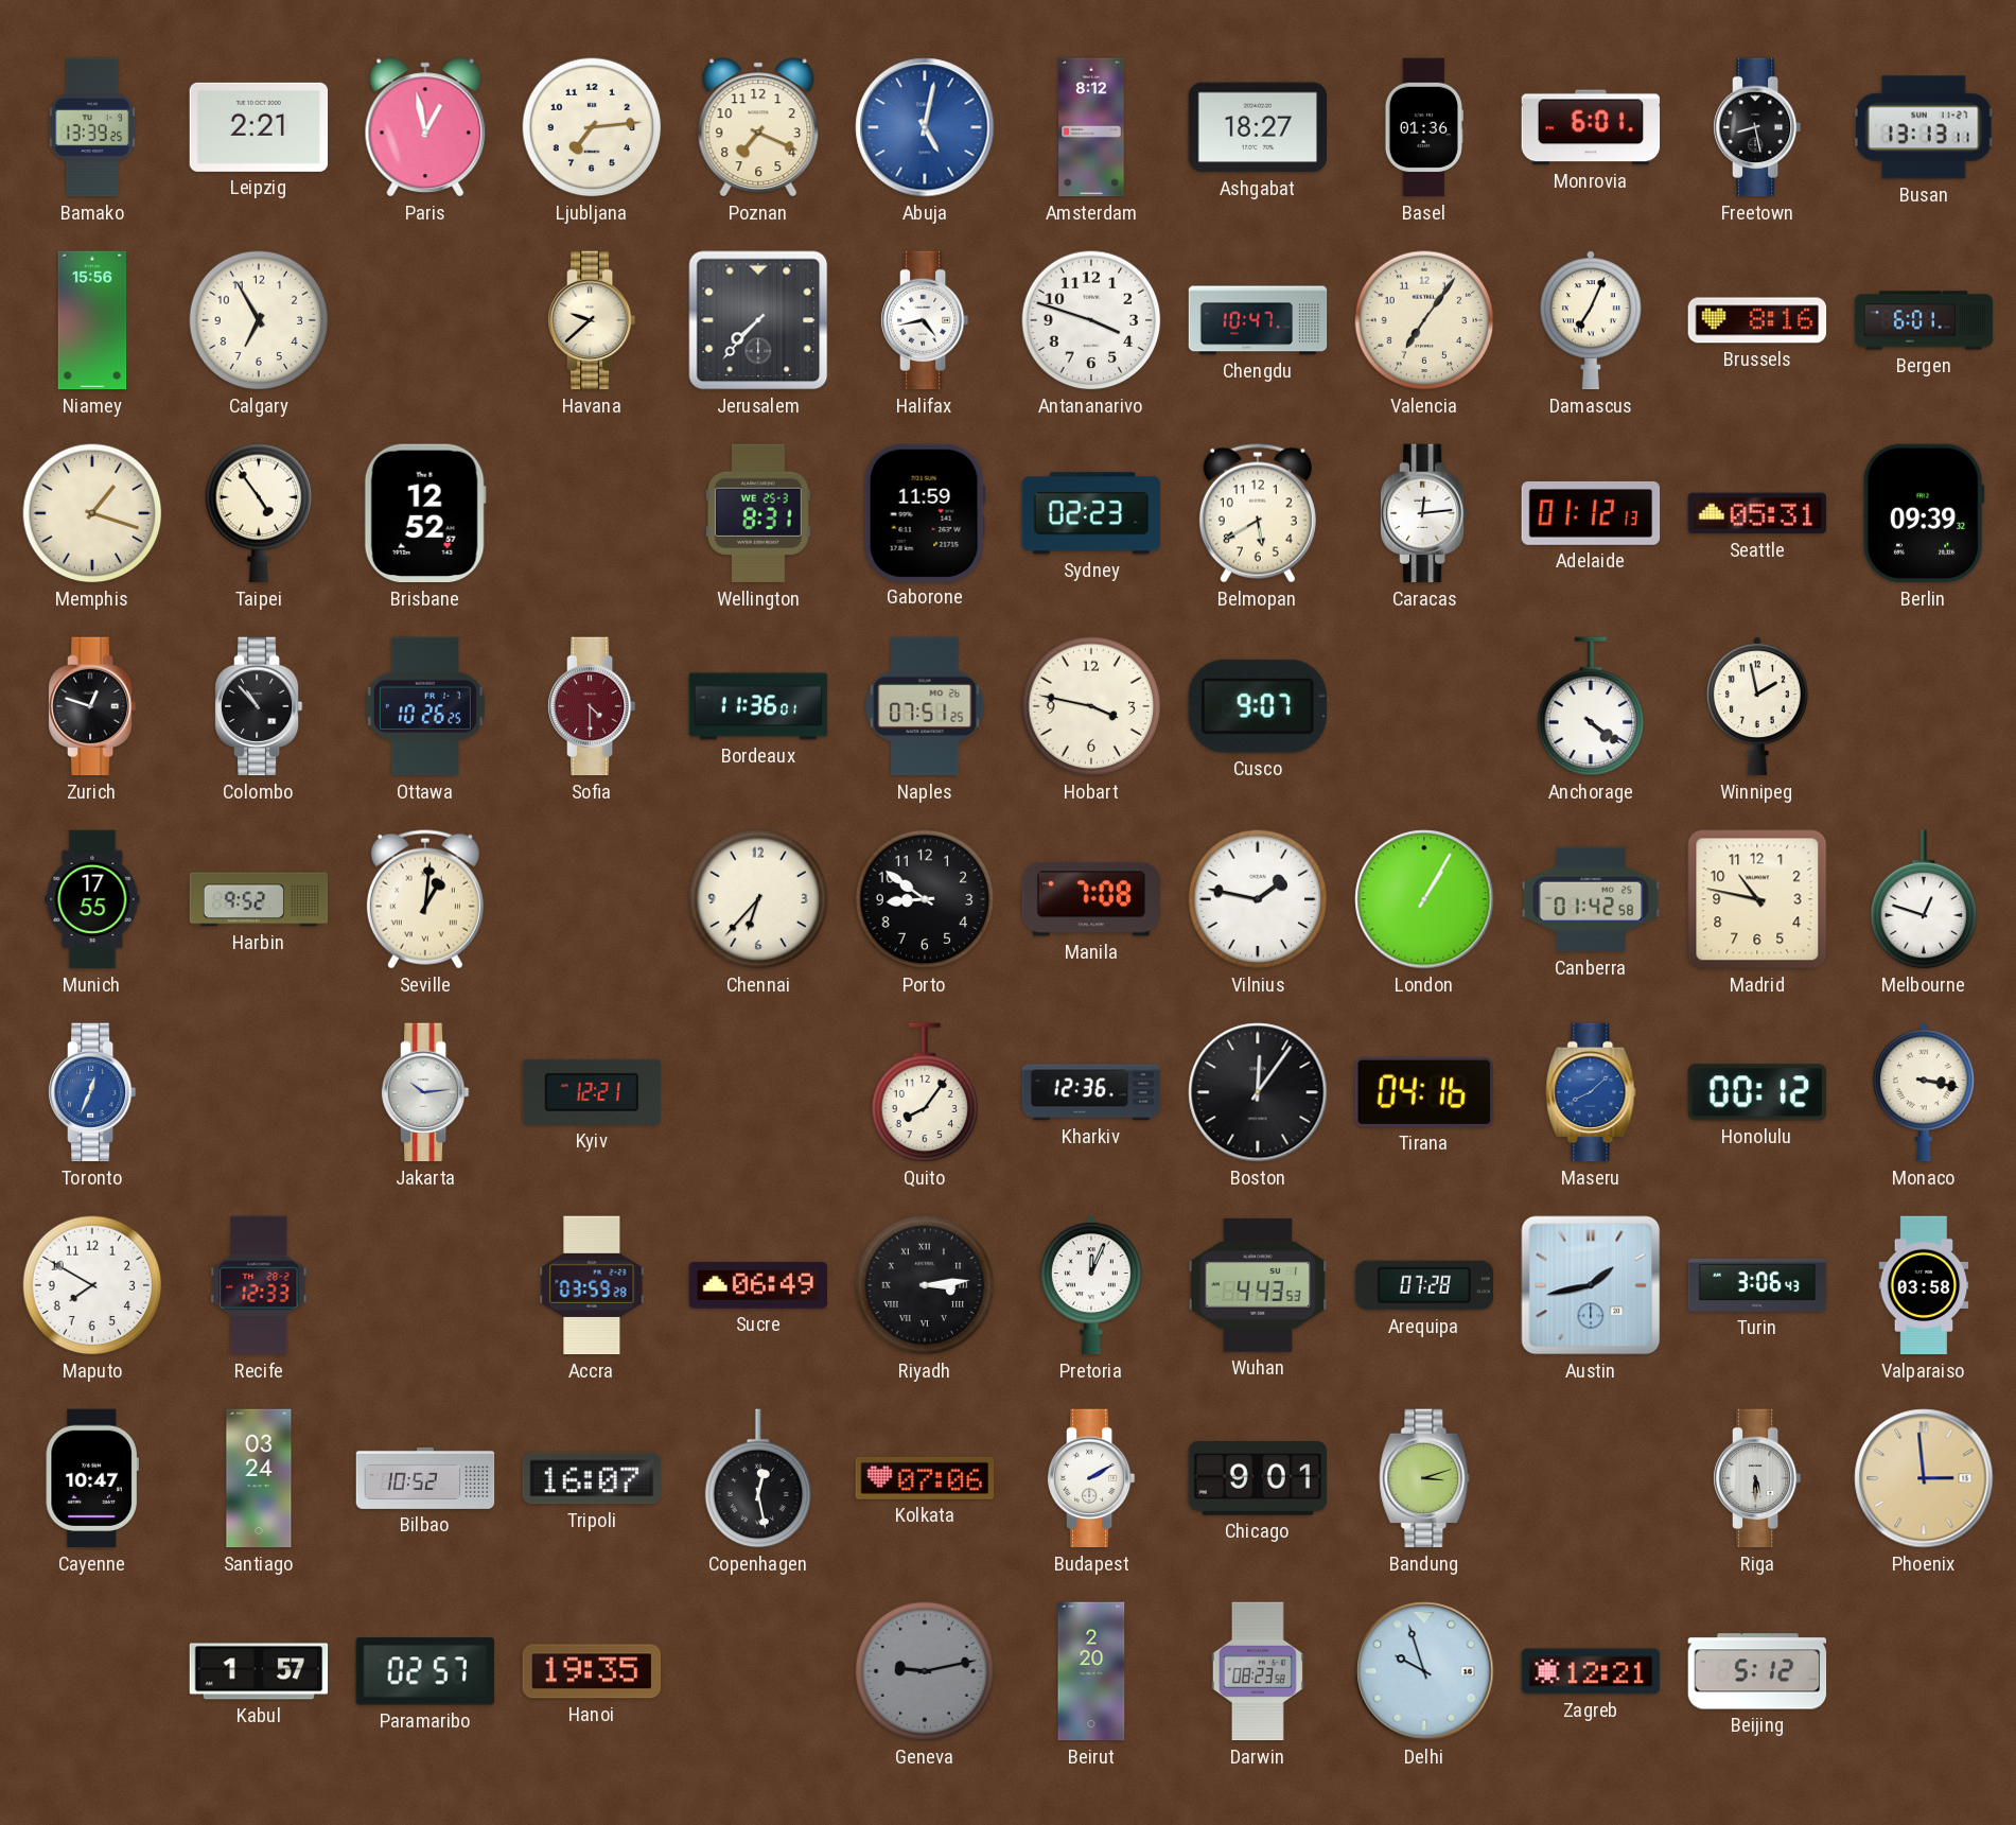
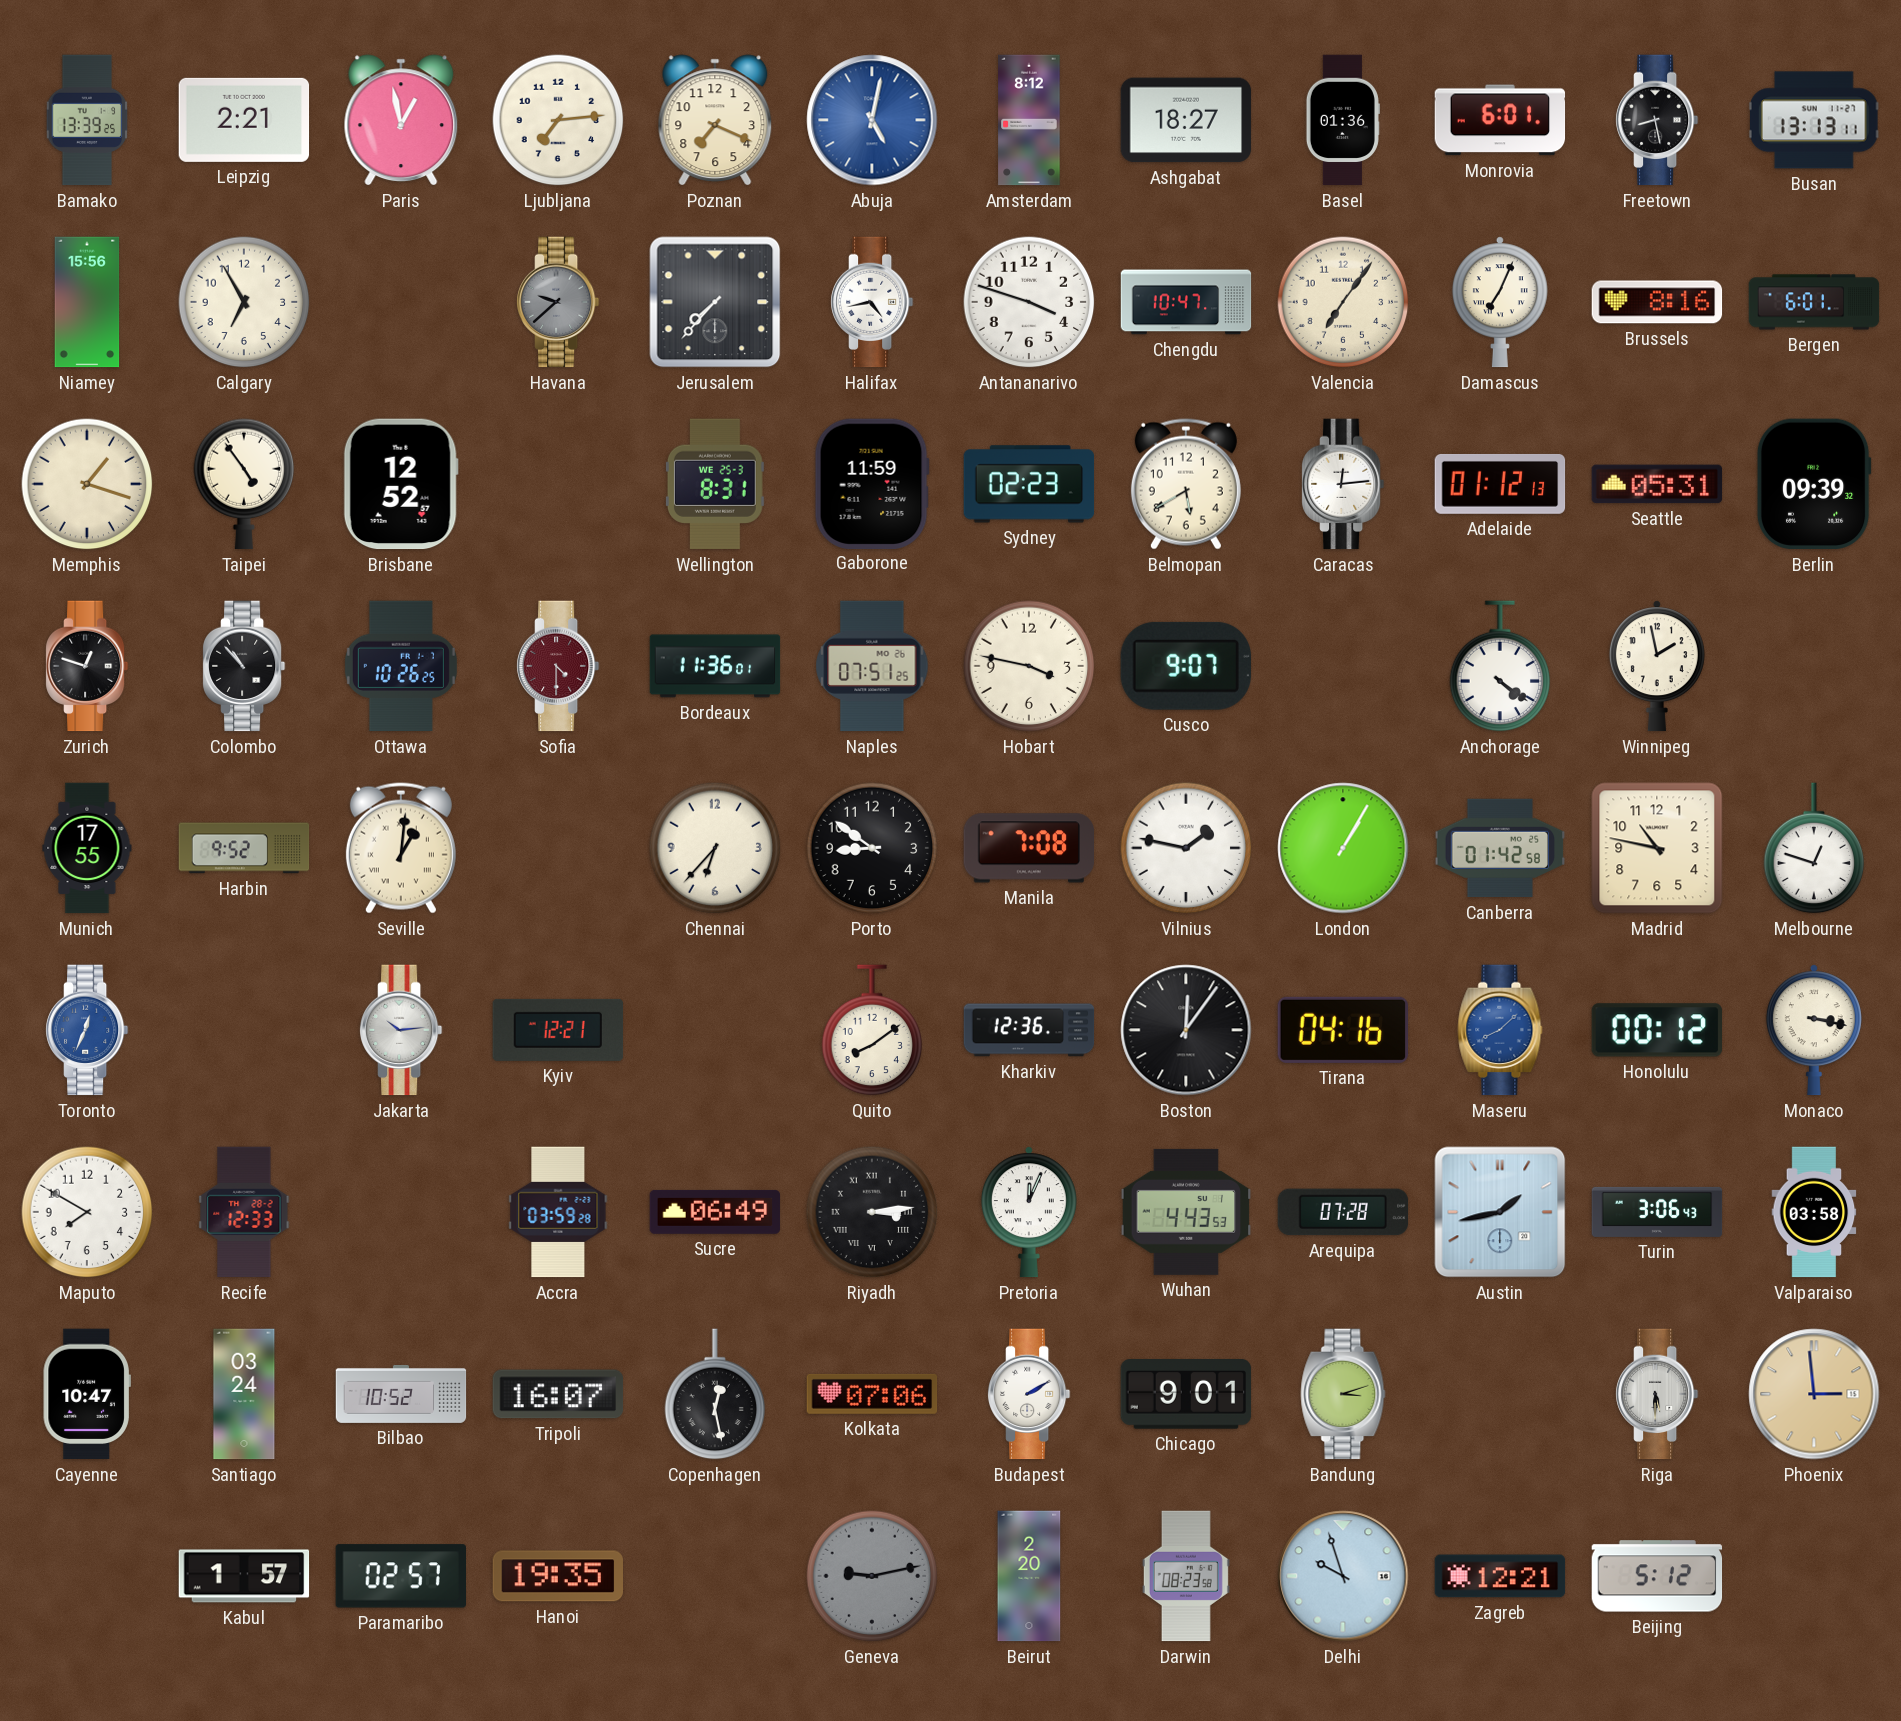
Havana dial: cream -> grey
Quito: 8:06 -> 8:09
